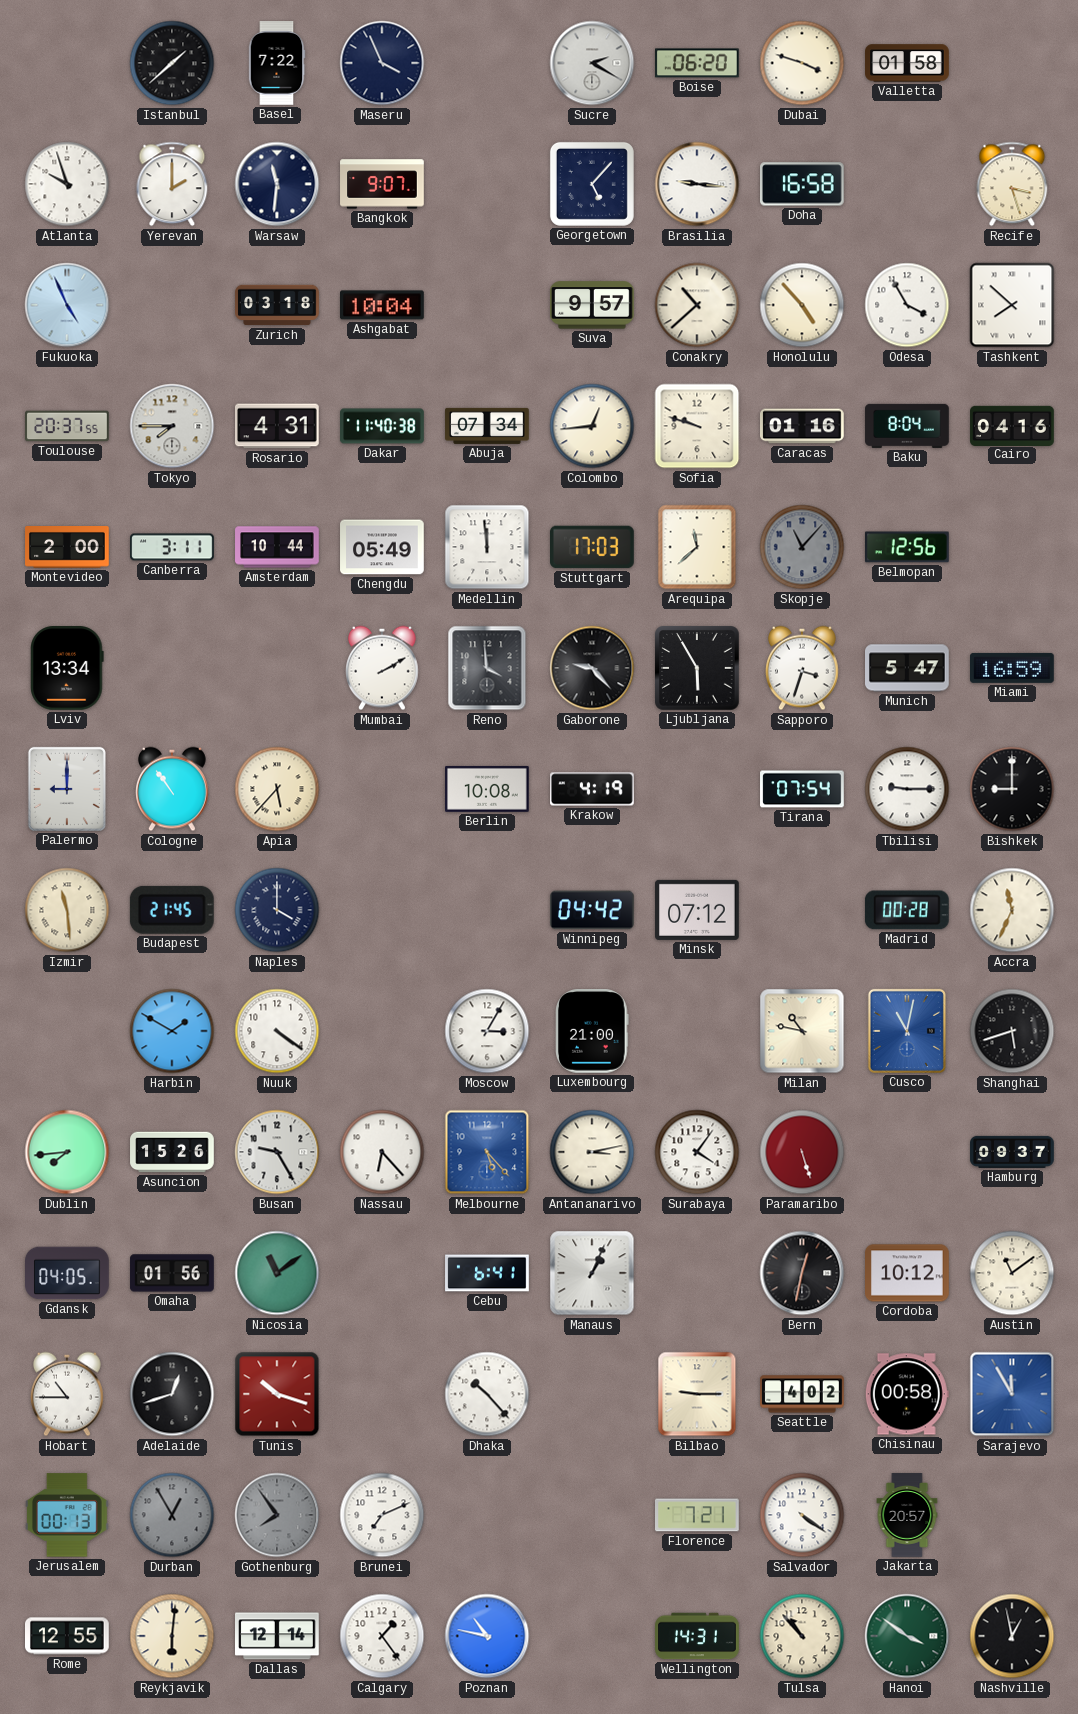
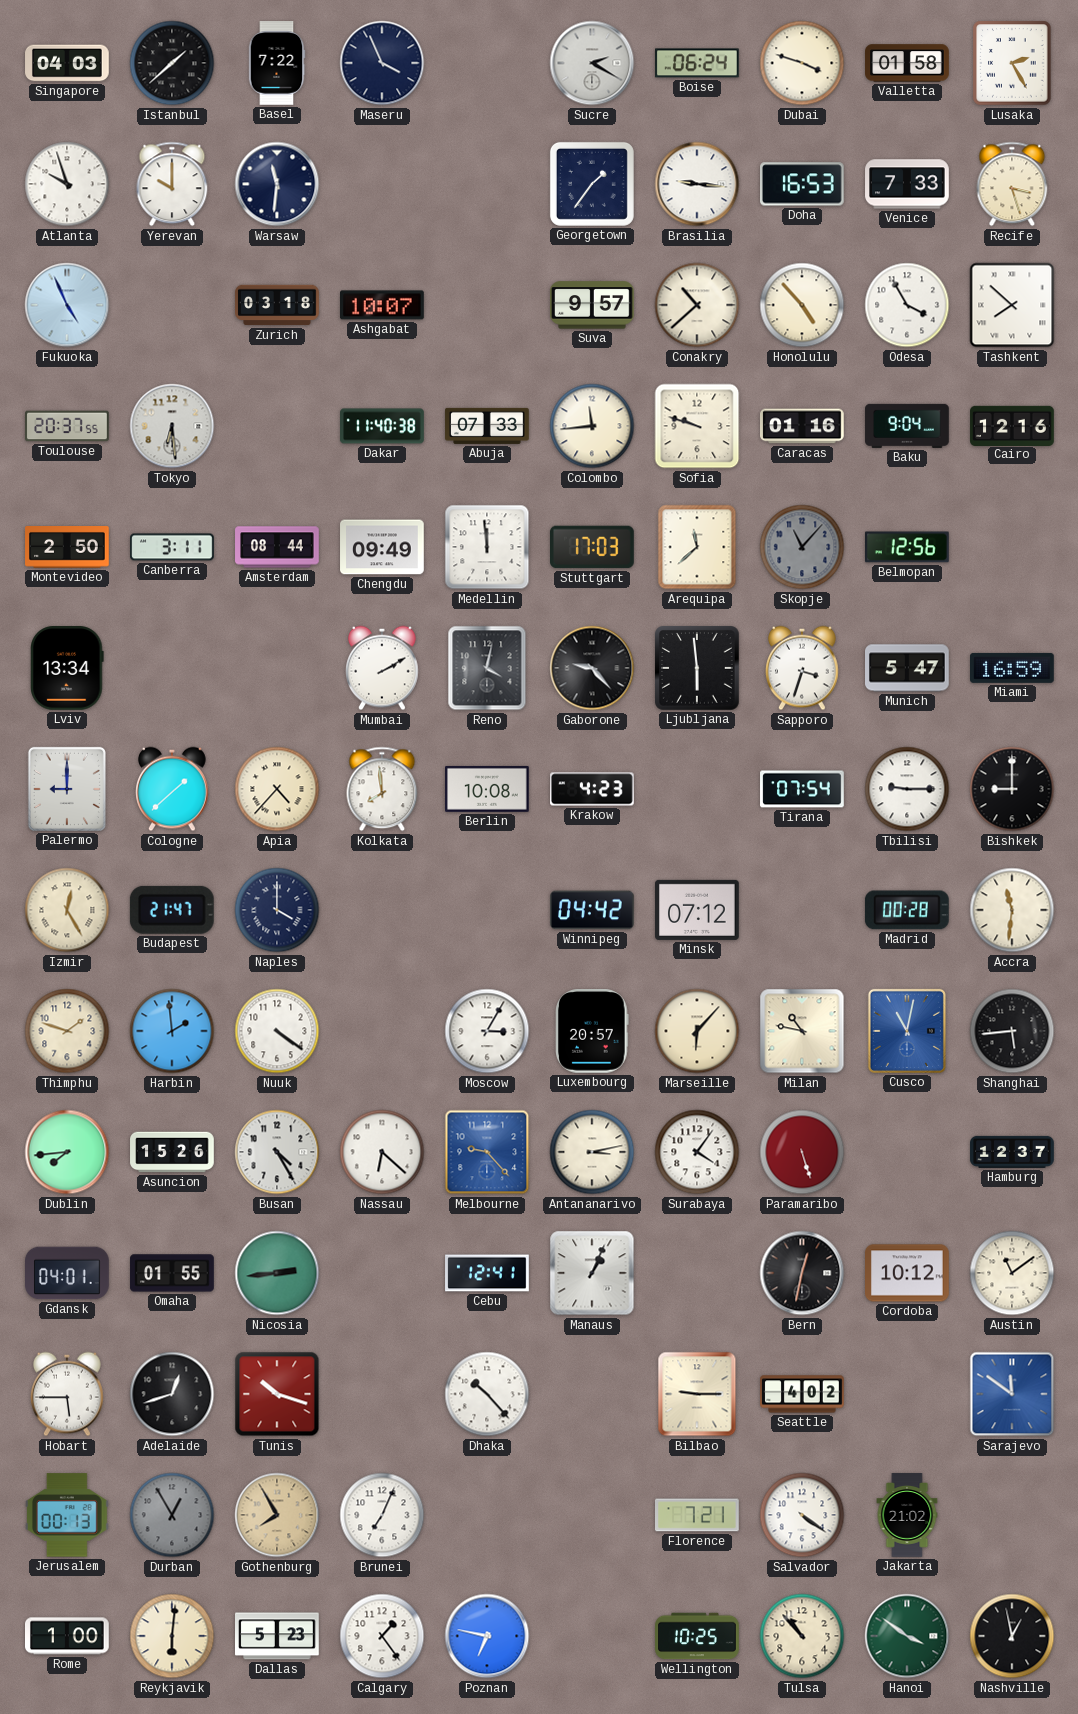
Singapore: none -> 04:03
Boise: 06:20 -> 06:24
Lusaka: none -> 2:25
Yerevan: 2:00 -> 10:00
Bangkok: 9:07 -> none
Georgetown: 5:07 -> 1:36
Doha: 16:58 -> 16:53
Venice: none -> 7:33
Ashgabat: 10:04 -> 10:07
Tokyo: 7:45 -> 6:29
Rosario: 4:31 -> none
Abuja: 07:34 -> 07:33
Colombo: 12:44 -> 11:44
Baku: 8:04 -> 9:04
Cairo: 04:16 -> 12:16
Montevideo: 2:00 -> 2:50
Amsterdam: 10:44 -> 08:44
Chengdu: 05:49 -> 09:49
Reno: 3:59 -> 4:02
Ljubljana: 5:55 -> 5:59
Cologne: 10:54 -> 1:38
Apia: 5:37 -> 4:37
Kolkata: none -> 7:59
Krakow: 4:19 -> 4:23
Izmir: 11:29 -> 12:25
Budapest: 21:45 -> 21:47
Accra: 11:34 -> 11:31
Thimphu: none -> 1:48
Harbin: 1:50 -> 1:59
Luxembourg: 21:00 -> 20:57
Marseille: none -> 6:07
Shanghai: 5:42 -> 5:44
Busan: 9:25 -> 4:25
Nassau: 6:23 -> 6:22
Melbourne: 5:23 -> 9:23
Hamburg: 09:37 -> 12:37
Gdansk: 04:05 -> 04:01
Omaha: 01:56 -> 01:55
Nicosia: 11:09 -> 2:44
Cebu: 6:41 -> 12:41
Hobart: 10:45 -> 5:45
Chisinau: 00:58 -> none
Sarajevo: 11:55 -> 11:51
Gothenburg: 7:54 -> 7:55
Gothenburg dial: grey -> champagne
Brunei: 7:11 -> 7:04
Jakarta: 20:57 -> 21:02
Rome: 12:55 -> 1:00
Dallas: 12:14 -> 5:23
Poznan: 10:47 -> 6:47
Wellington: 14:31 -> 10:25
